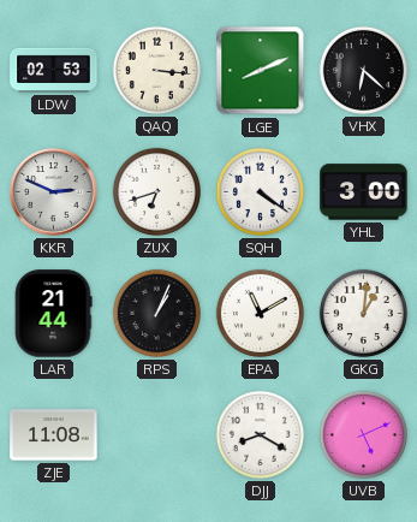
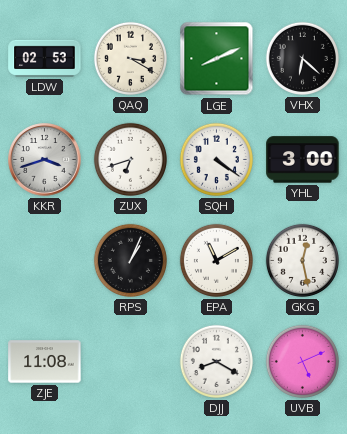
QAQ: 3:16 -> 3:20
KKR: 2:49 -> 3:42
LAR: 21:44 -> none
GKG: 1:01 -> 12:28
